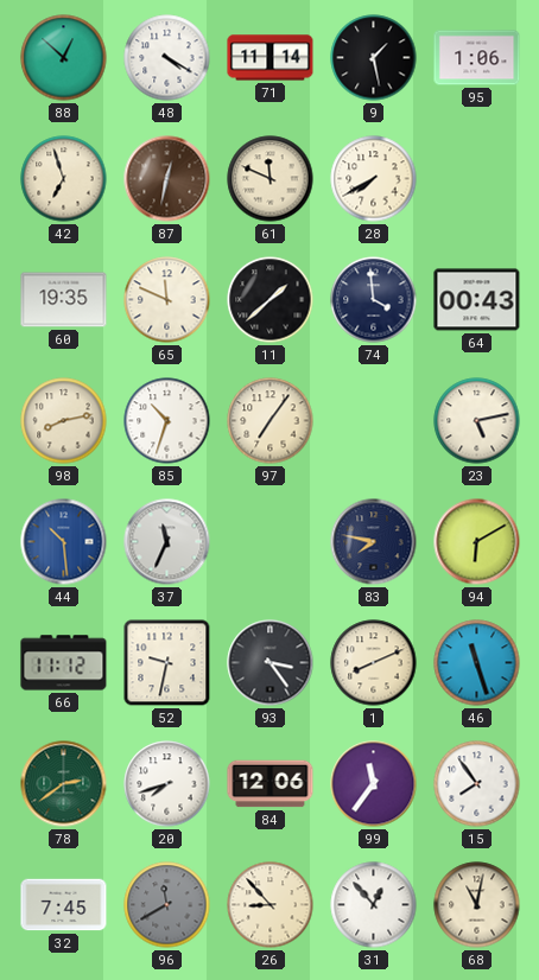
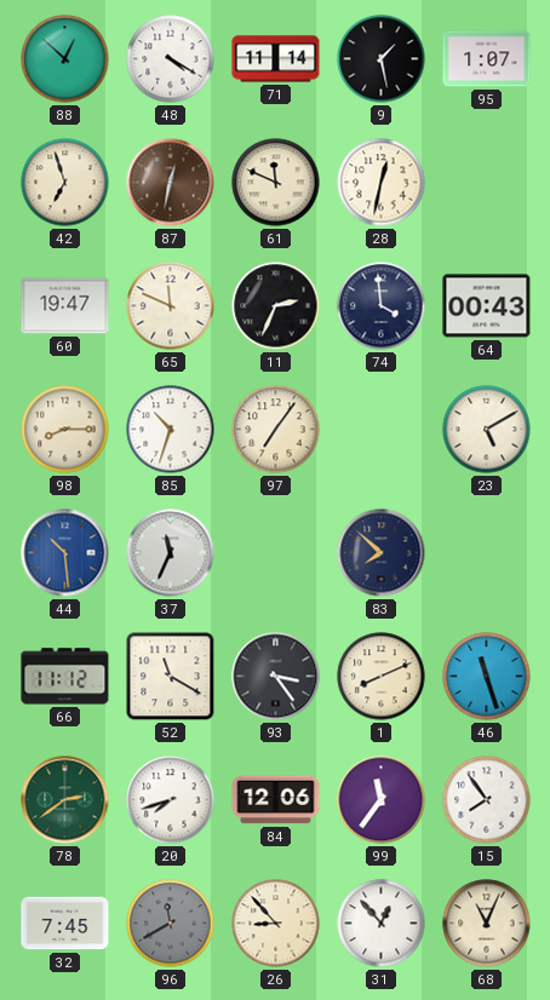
95: 1:06 -> 1:07
28: 7:40 -> 12:32
60: 19:35 -> 19:47
11: 1:38 -> 2:34
98: 8:13 -> 8:15
23: 5:13 -> 5:10
83: 7:47 -> 7:52
94: 6:10 -> none
52: 9:32 -> 11:20
68: 11:02 -> 11:04
